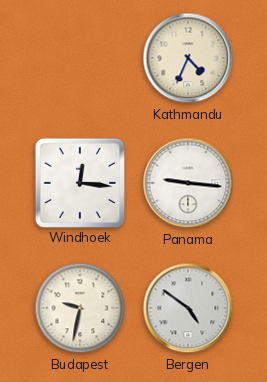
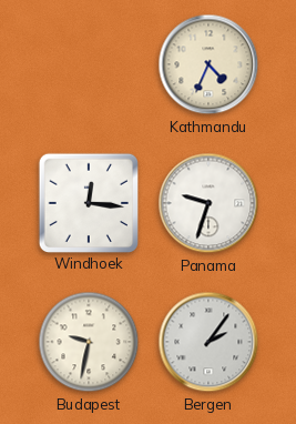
Panama: 9:16 -> 9:33
Bergen: 4:51 -> 2:06
